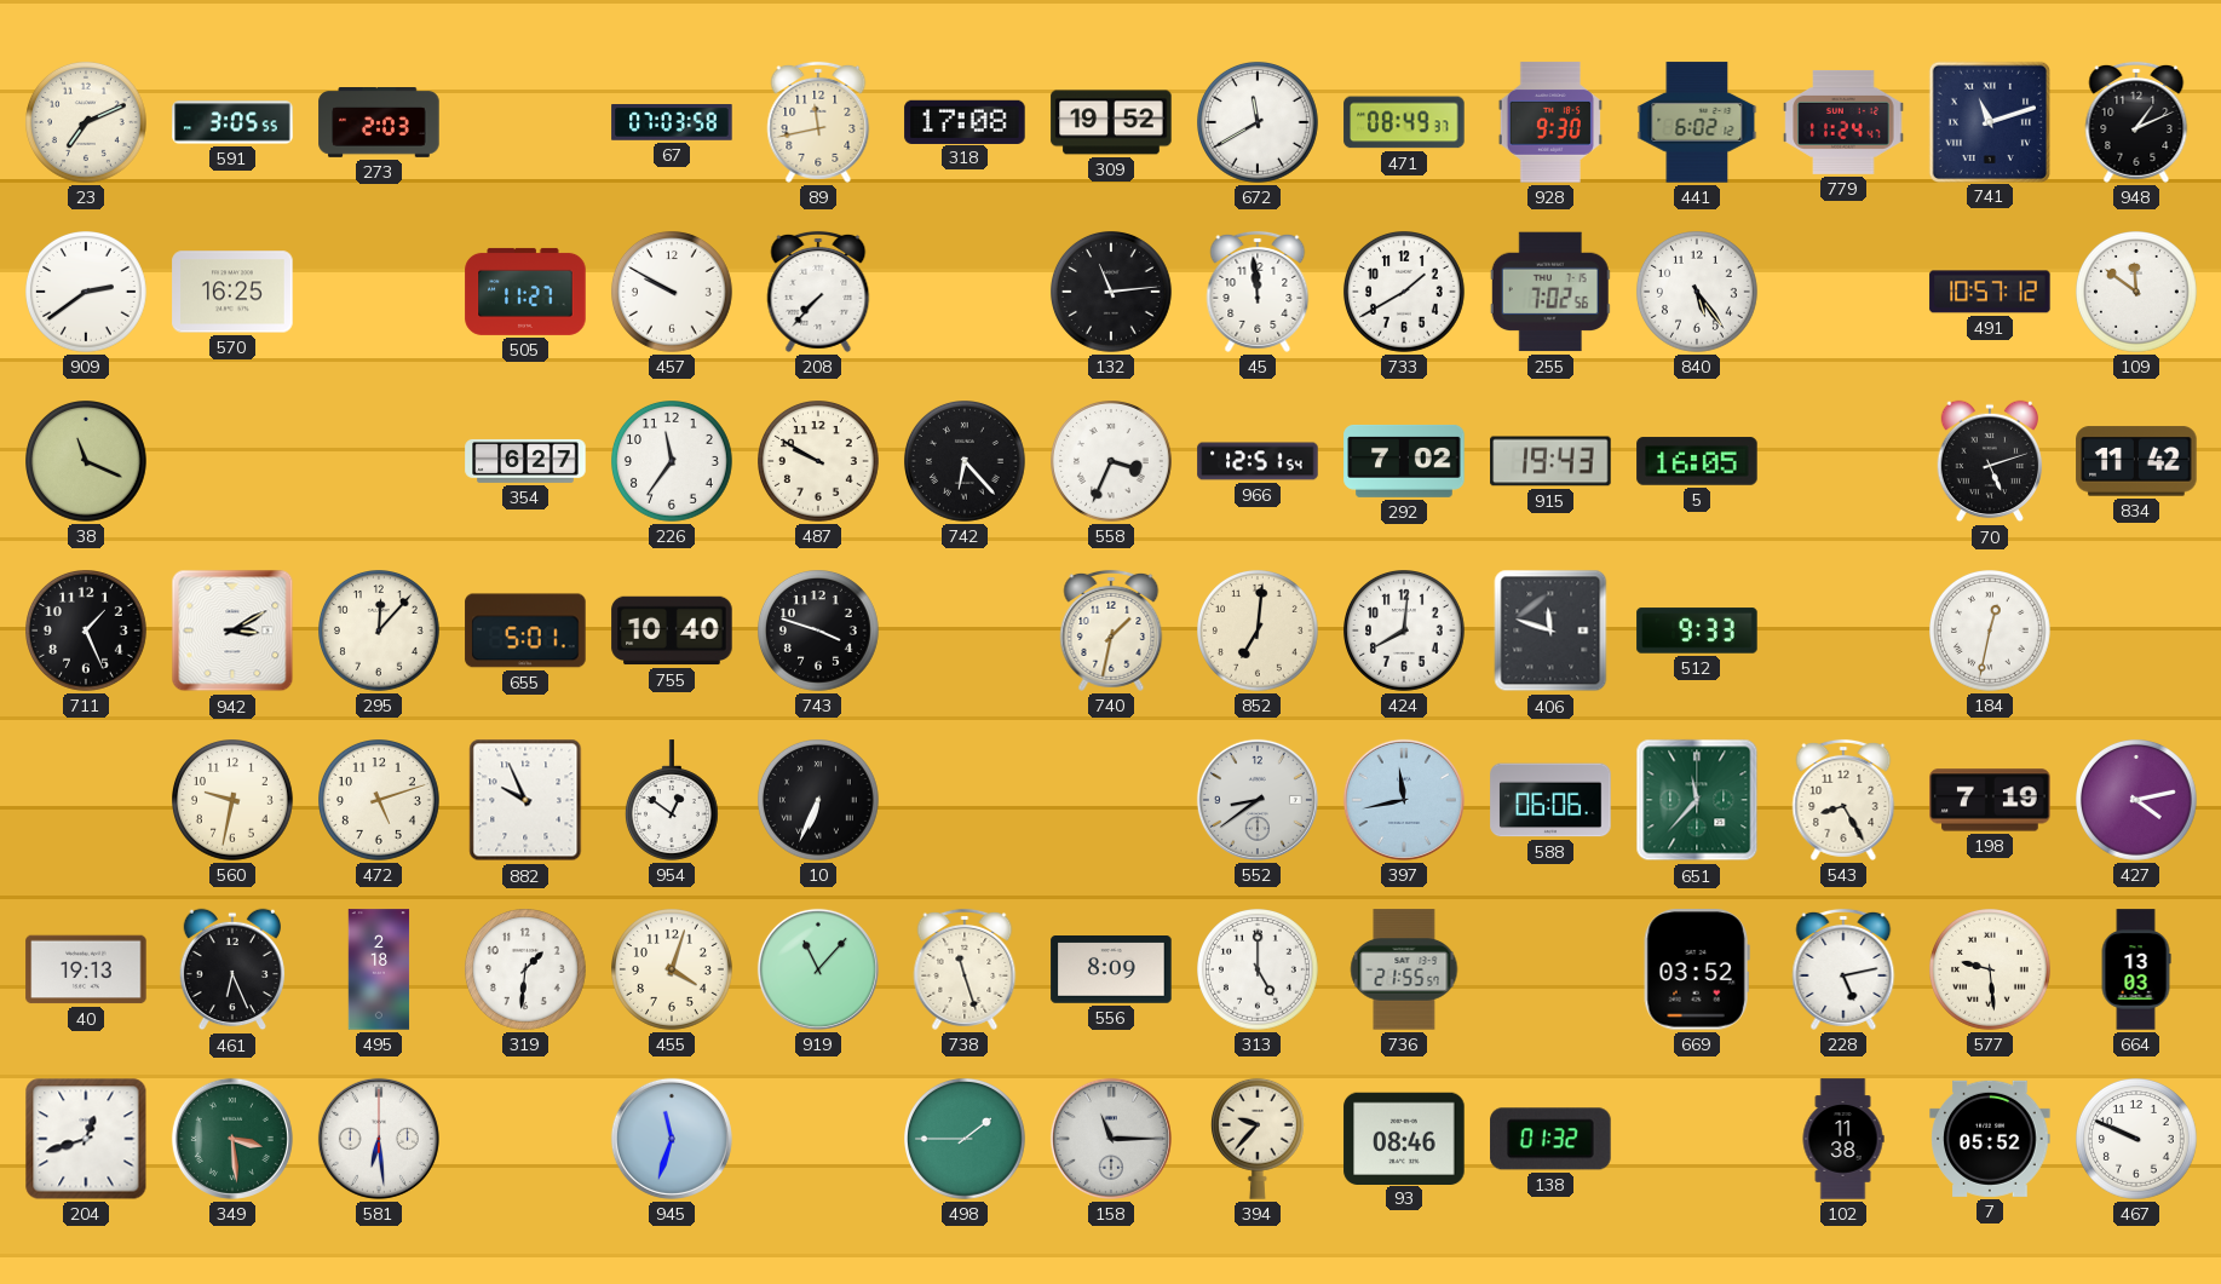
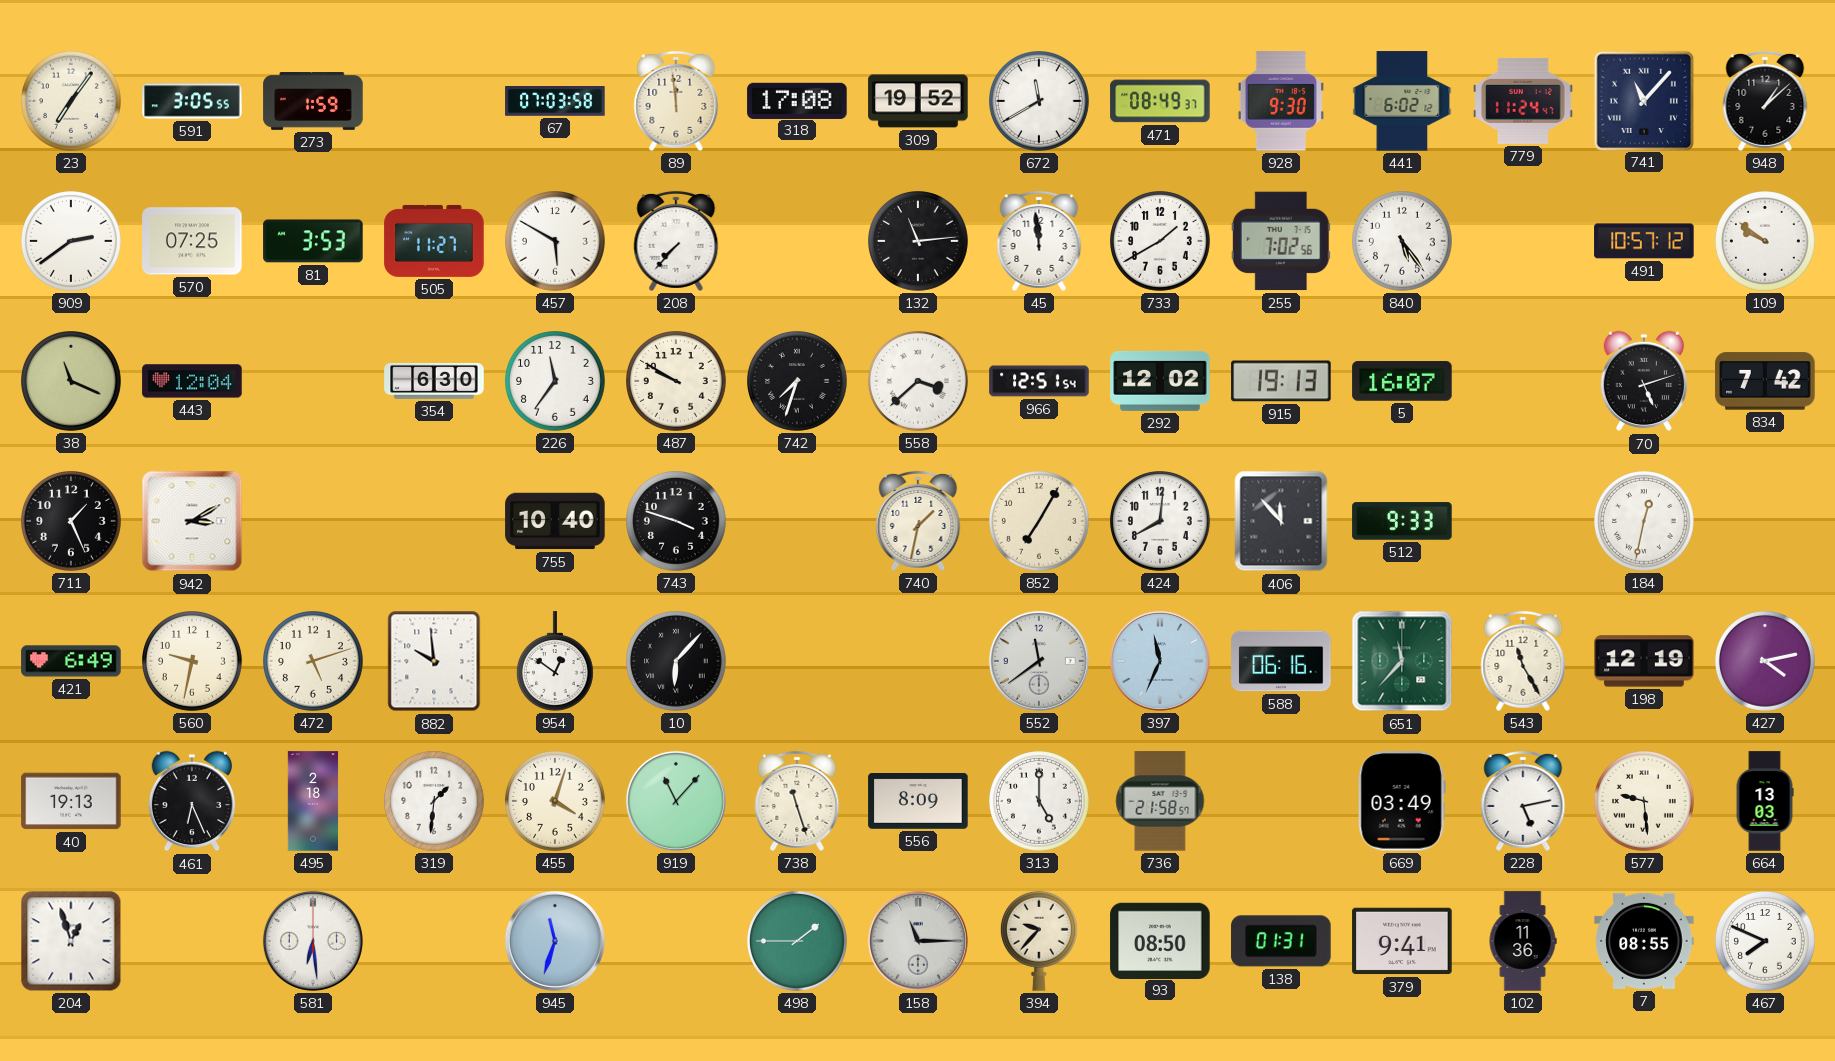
23: 7:11 -> 7:06
273: 2:03 -> 1:59
89: 11:43 -> 11:59
741: 11:12 -> 11:07
948: 1:11 -> 1:08
570: 16:25 -> 07:25
81: none -> 3:53
457: 9:50 -> 5:50
109: 11:51 -> 9:51
443: none -> 12:04
354: 6:27 -> 6:30
742: 6:23 -> 7:33
558: 3:34 -> 3:38
292: 7:02 -> 12:02
915: 19:43 -> 19:13
5: 16:05 -> 16:07
834: 11:42 -> 7:42
295: 12:07 -> none
655: 5:01 -> none
852: 7:01 -> 7:05
406: 11:48 -> 11:53
421: none -> 6:49
882: 9:56 -> 9:59
10: 6:34 -> 6:07
552: 8:39 -> 11:39
397: 11:43 -> 11:34
588: 06:06 -> 06:16
543: 8:25 -> 11:25
198: 7:19 -> 12:19
736: 21:55 -> 21:58
669: 03:52 -> 03:49
204: 12:42 -> 12:57
349: 3:29 -> none
93: 08:46 -> 08:50
138: 01:32 -> 01:31
379: none -> 9:41
102: 11:38 -> 11:36
7: 05:52 -> 08:55
467: 9:49 -> 7:49
